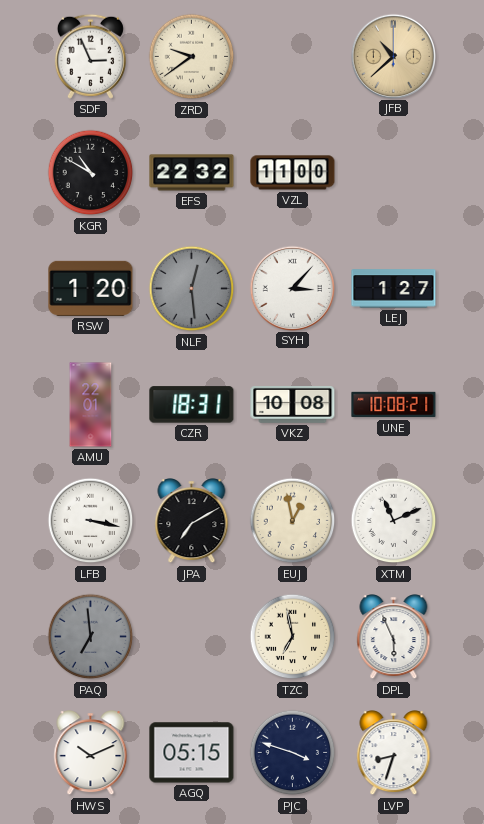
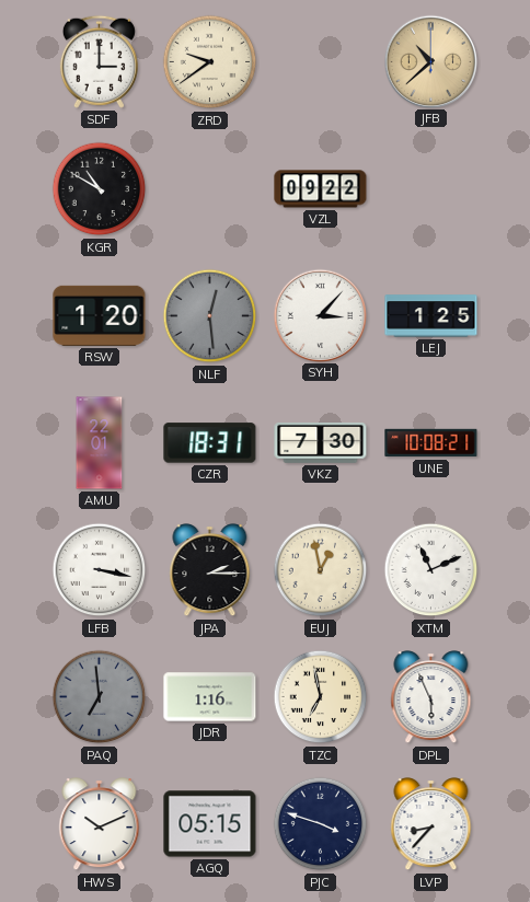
SDF: 2:56 -> 3:00
EFS: 22:32 -> none
VZL: 11:00 -> 09:22
LEJ: 1:27 -> 1:25
VKZ: 10:08 -> 7:30
JPA: 7:10 -> 2:15
JDR: none -> 1:16
LVP: 8:33 -> 8:37
